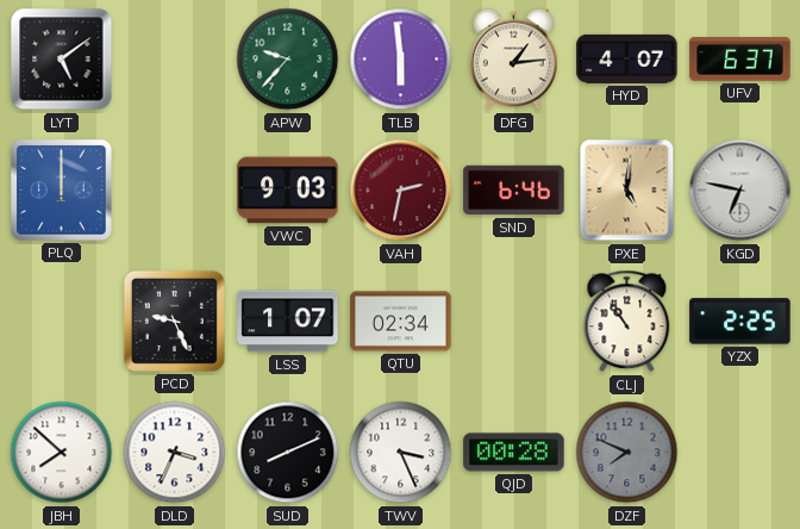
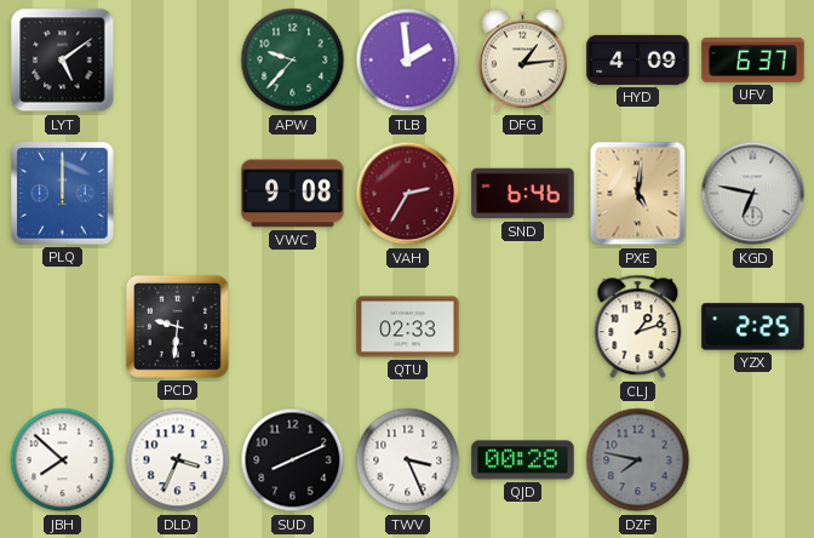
TLB: 5:59 -> 1:59
HYD: 4:07 -> 4:09
VWC: 9:03 -> 9:08
VAH: 2:32 -> 2:35
PCD: 9:26 -> 9:31
LSS: 1:07 -> none
QTU: 02:34 -> 02:33
CLJ: 10:54 -> 1:12
DZF: 7:49 -> 7:47
